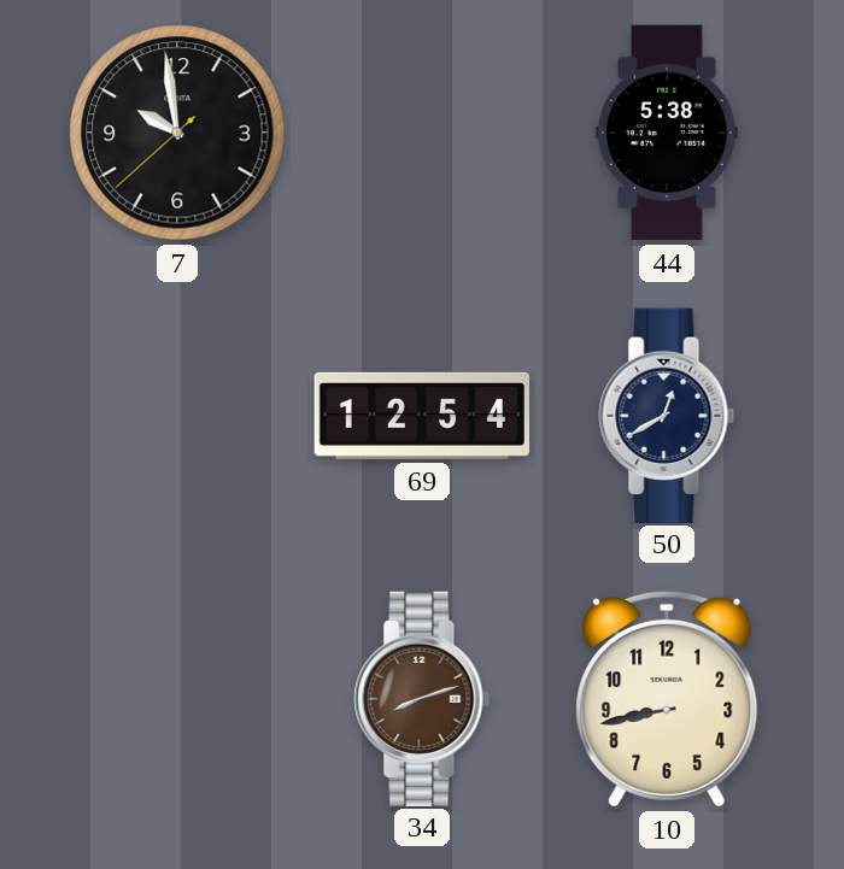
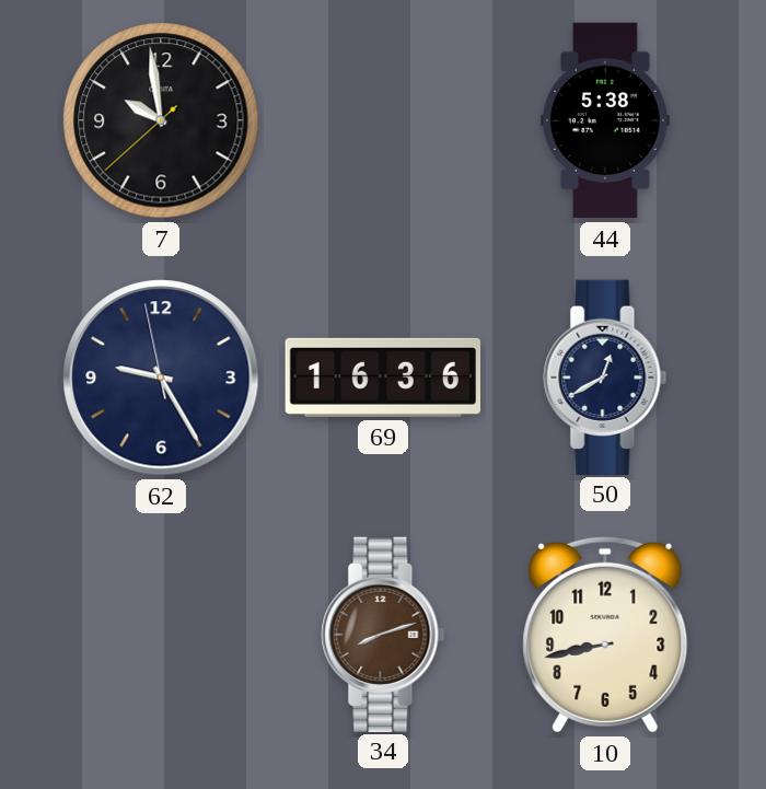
62: none -> 9:24
69: 12:54 -> 16:36
